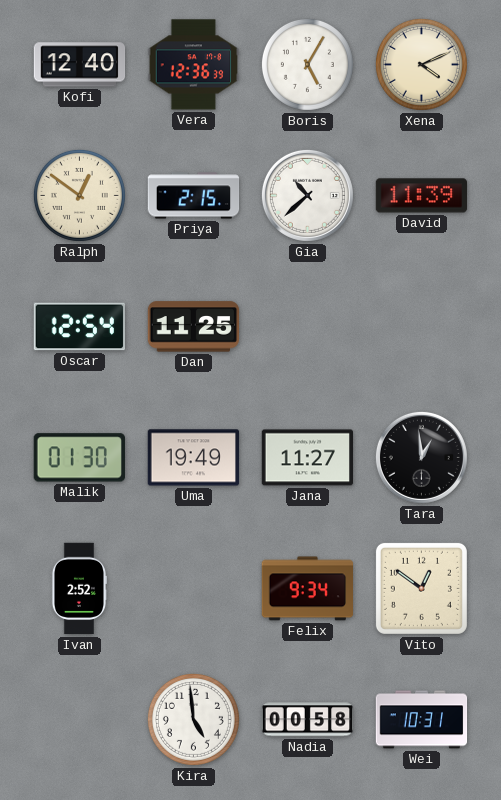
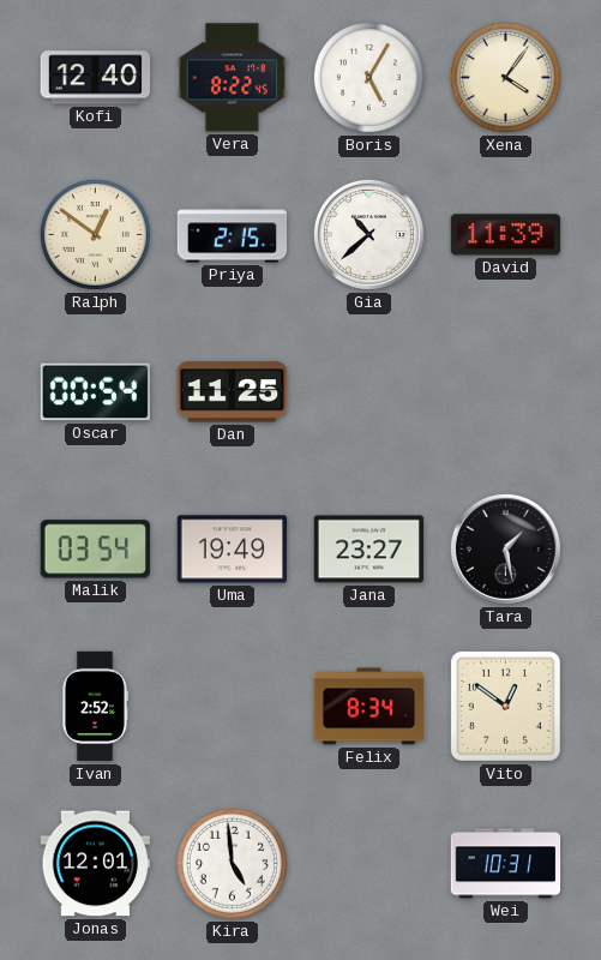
Vera: 12:36 -> 8:22
Xena: 4:11 -> 4:06
Oscar: 12:54 -> 00:54
Malik: 01:30 -> 03:54
Jana: 11:27 -> 23:27
Tara: 12:59 -> 1:28
Felix: 9:34 -> 8:34
Jonas: none -> 12:01
Nadia: 00:58 -> none
